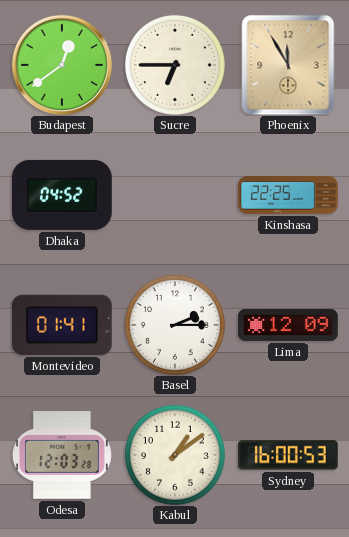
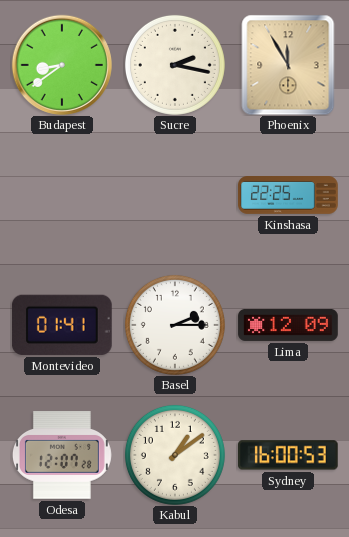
Budapest: 12:39 -> 8:39
Sucre: 6:45 -> 2:17
Dhaka: 04:52 -> none
Odesa: 12:03 -> 12:07
